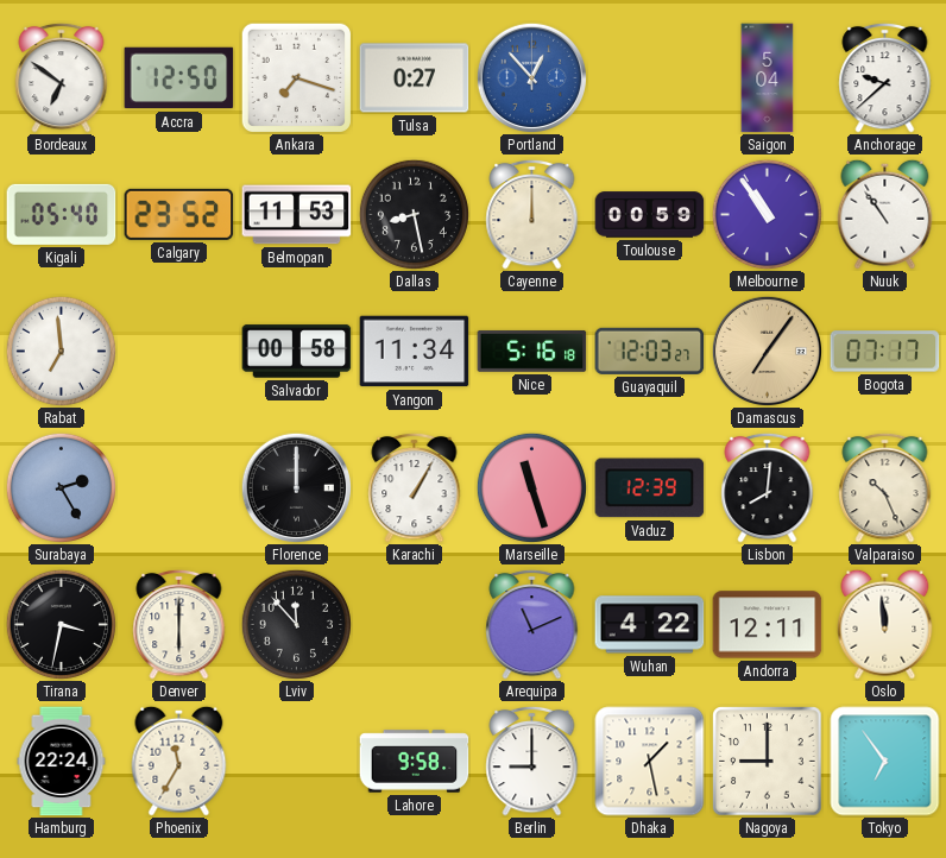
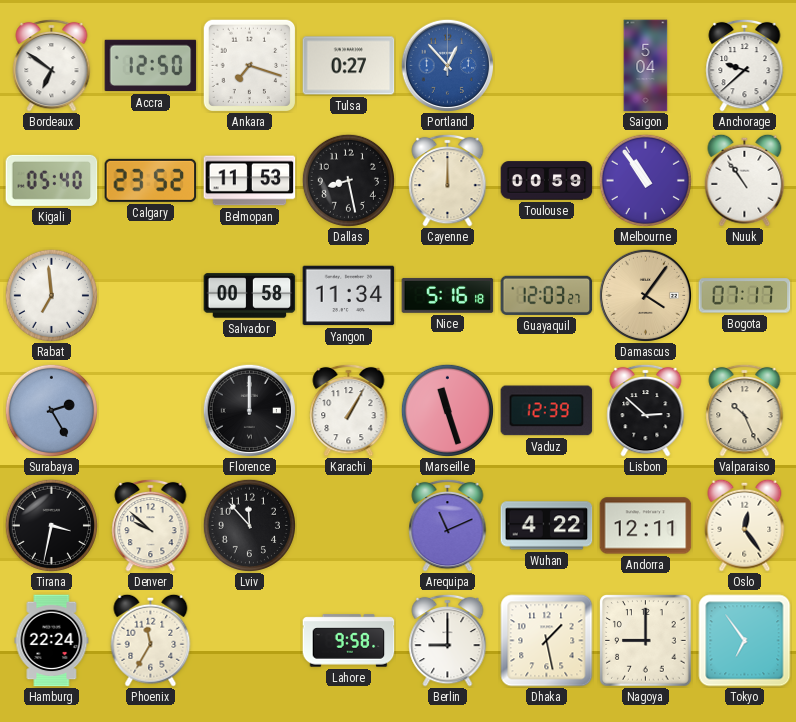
Damascus: 7:06 -> 4:06
Lisbon: 8:01 -> 2:52
Denver: 6:00 -> 9:52
Oslo: 11:59 -> 12:24
